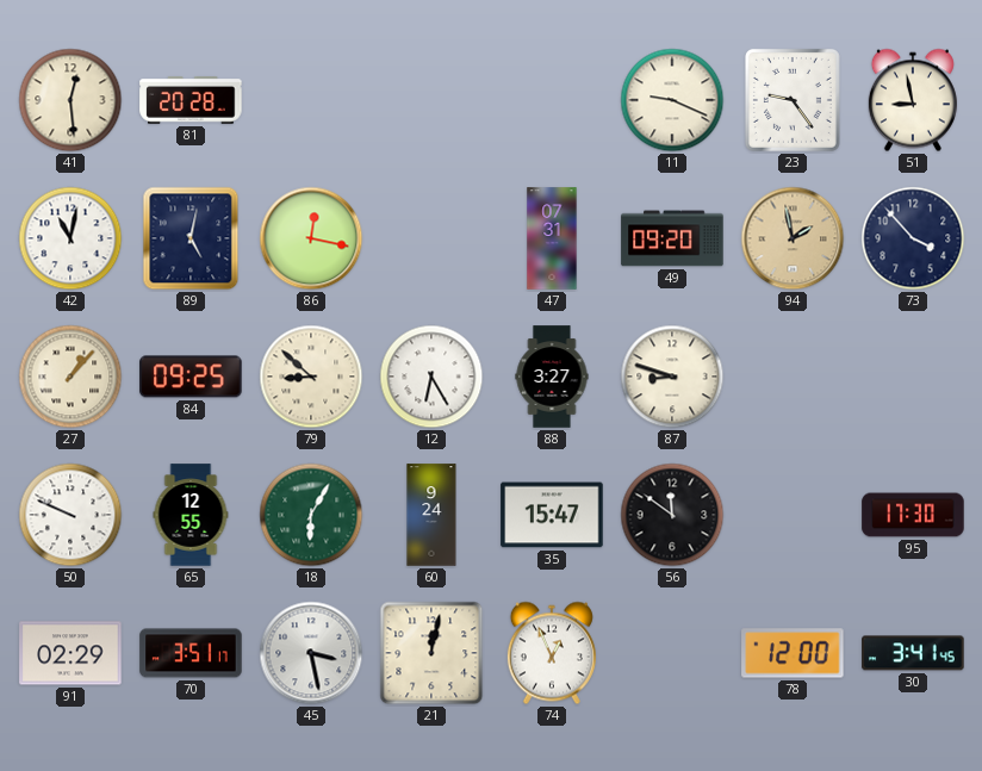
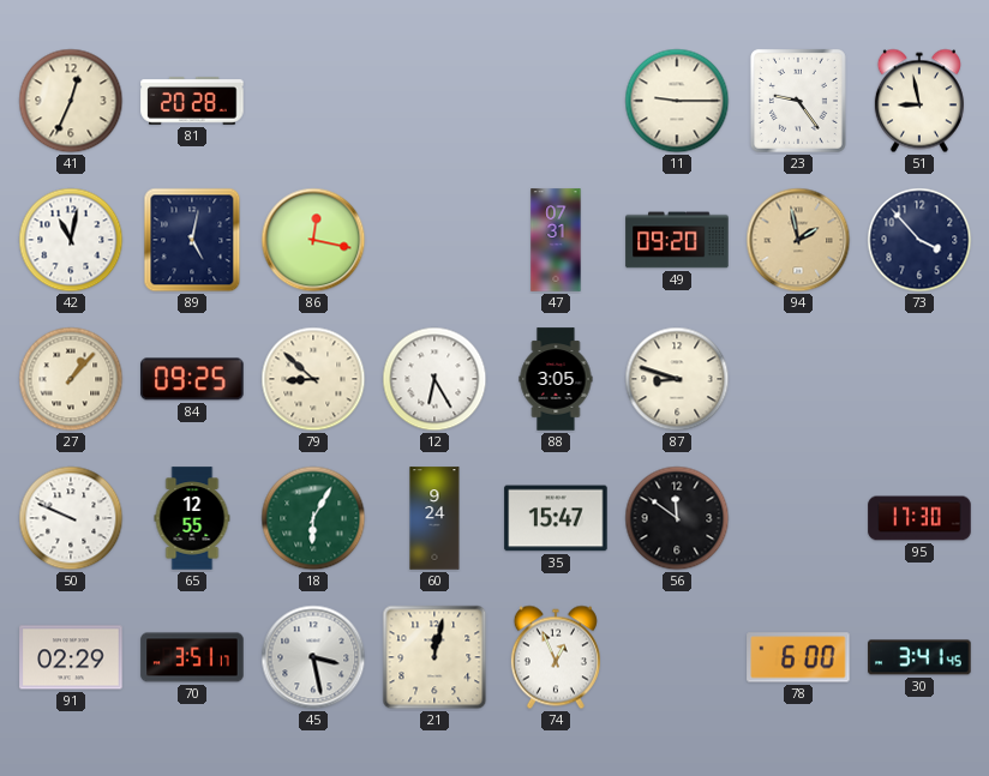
41: 12:29 -> 12:34
11: 9:19 -> 9:15
88: 3:27 -> 3:05
78: 12:00 -> 6:00
